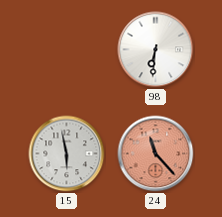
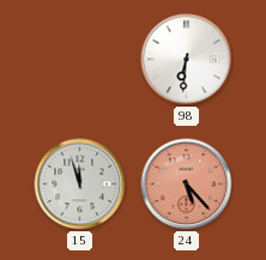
15: 5:58 -> 11:57
24: 11:23 -> 5:23
